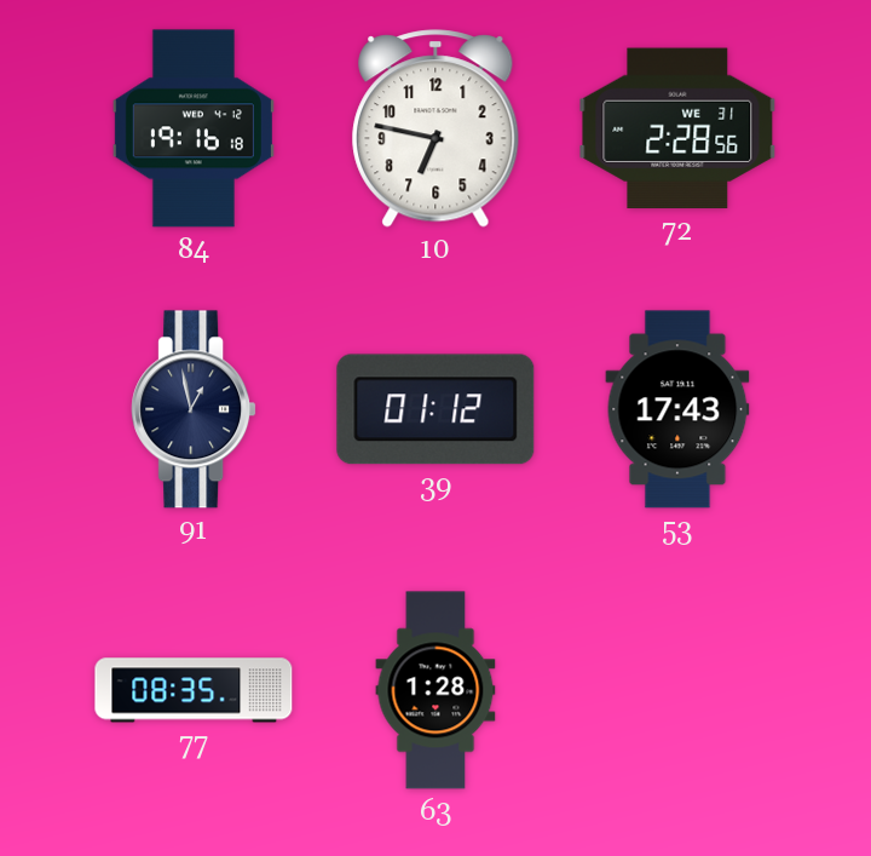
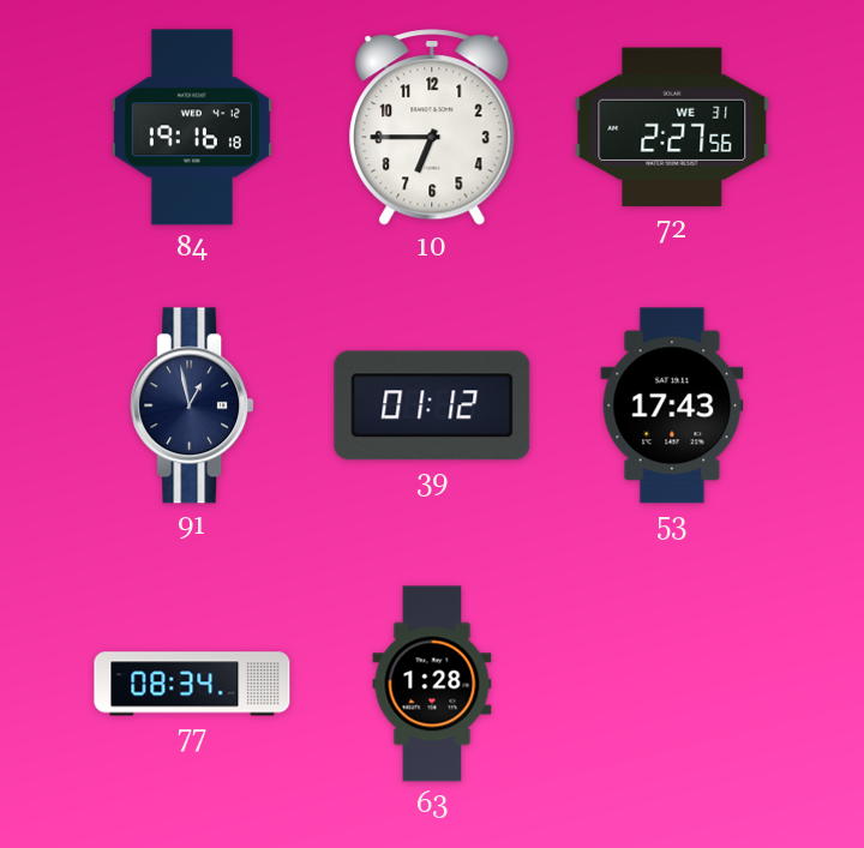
10: 6:47 -> 6:45
72: 2:28 -> 2:27
77: 08:35 -> 08:34
